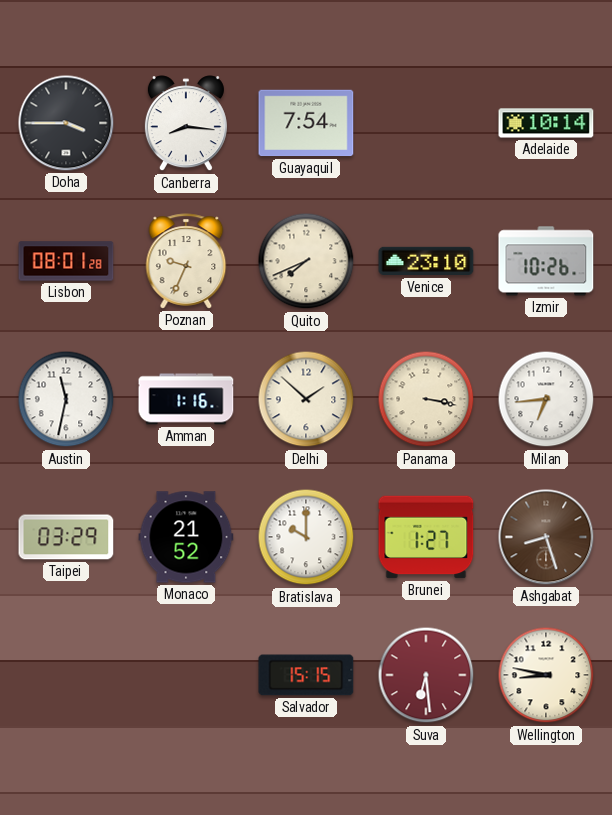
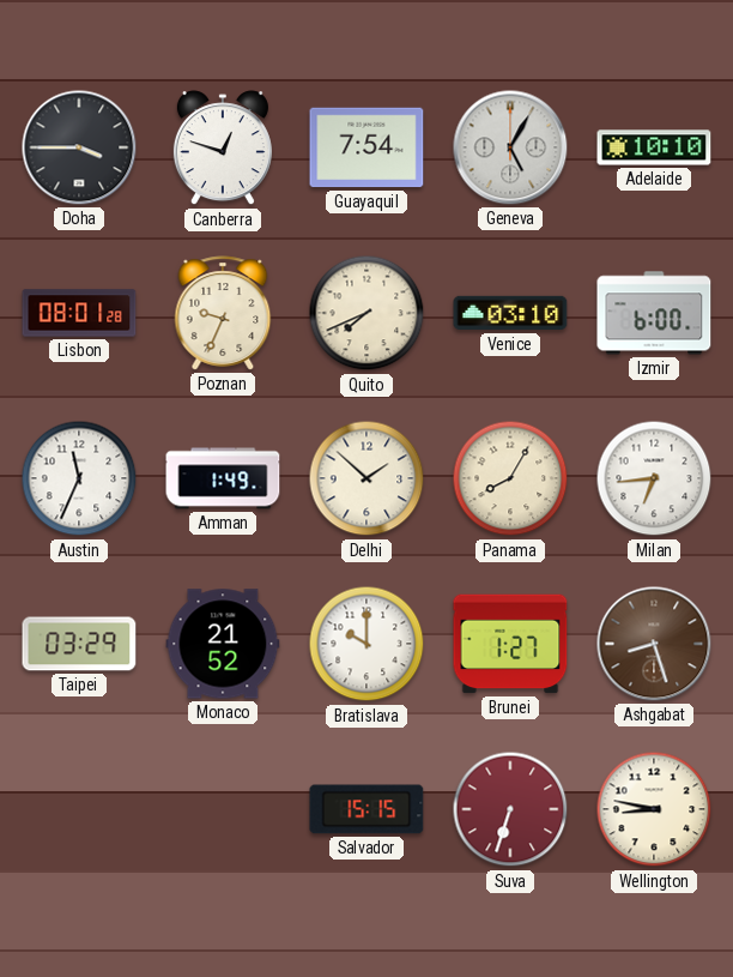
Canberra: 8:16 -> 12:48
Geneva: none -> 5:05
Adelaide: 10:14 -> 10:10
Venice: 23:10 -> 03:10
Izmir: 10:26 -> 6:00
Austin: 11:32 -> 11:34
Amman: 1:16 -> 1:49
Panama: 3:17 -> 8:05
Suva: 6:29 -> 6:33
